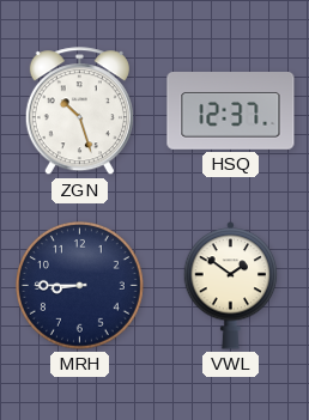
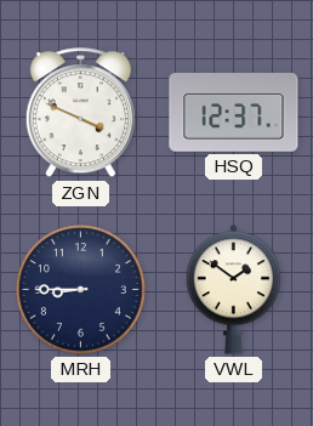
ZGN: 10:27 -> 3:49
